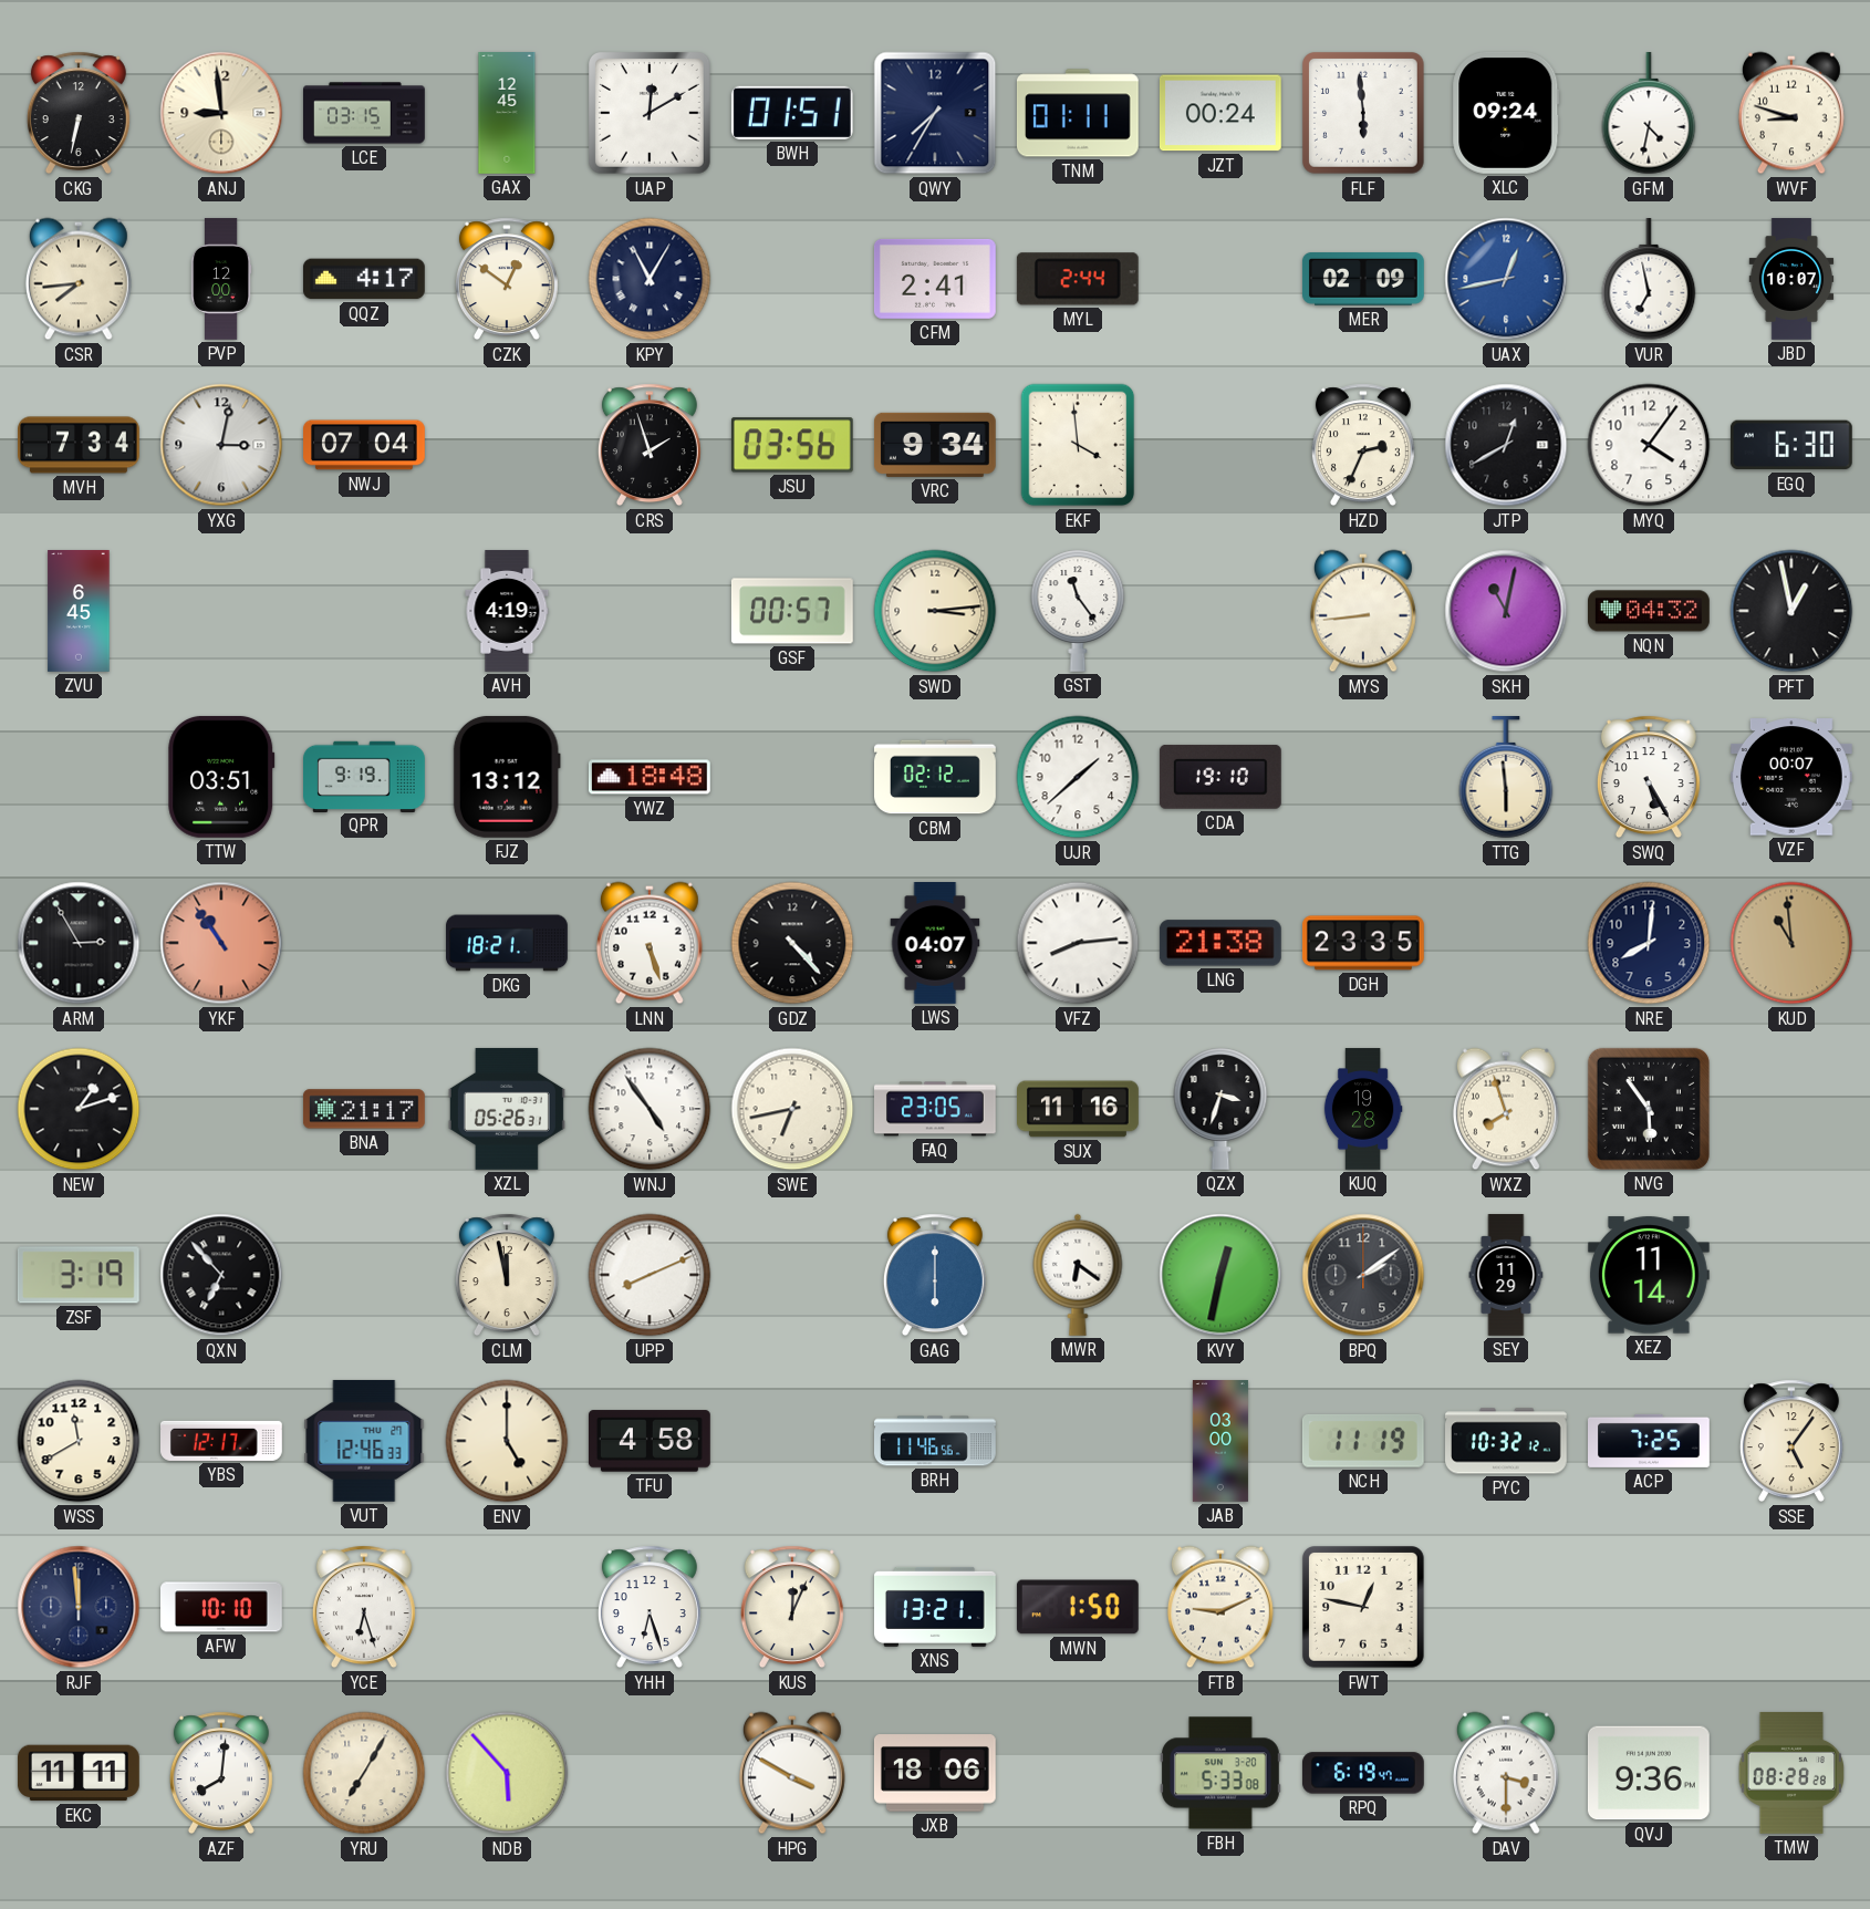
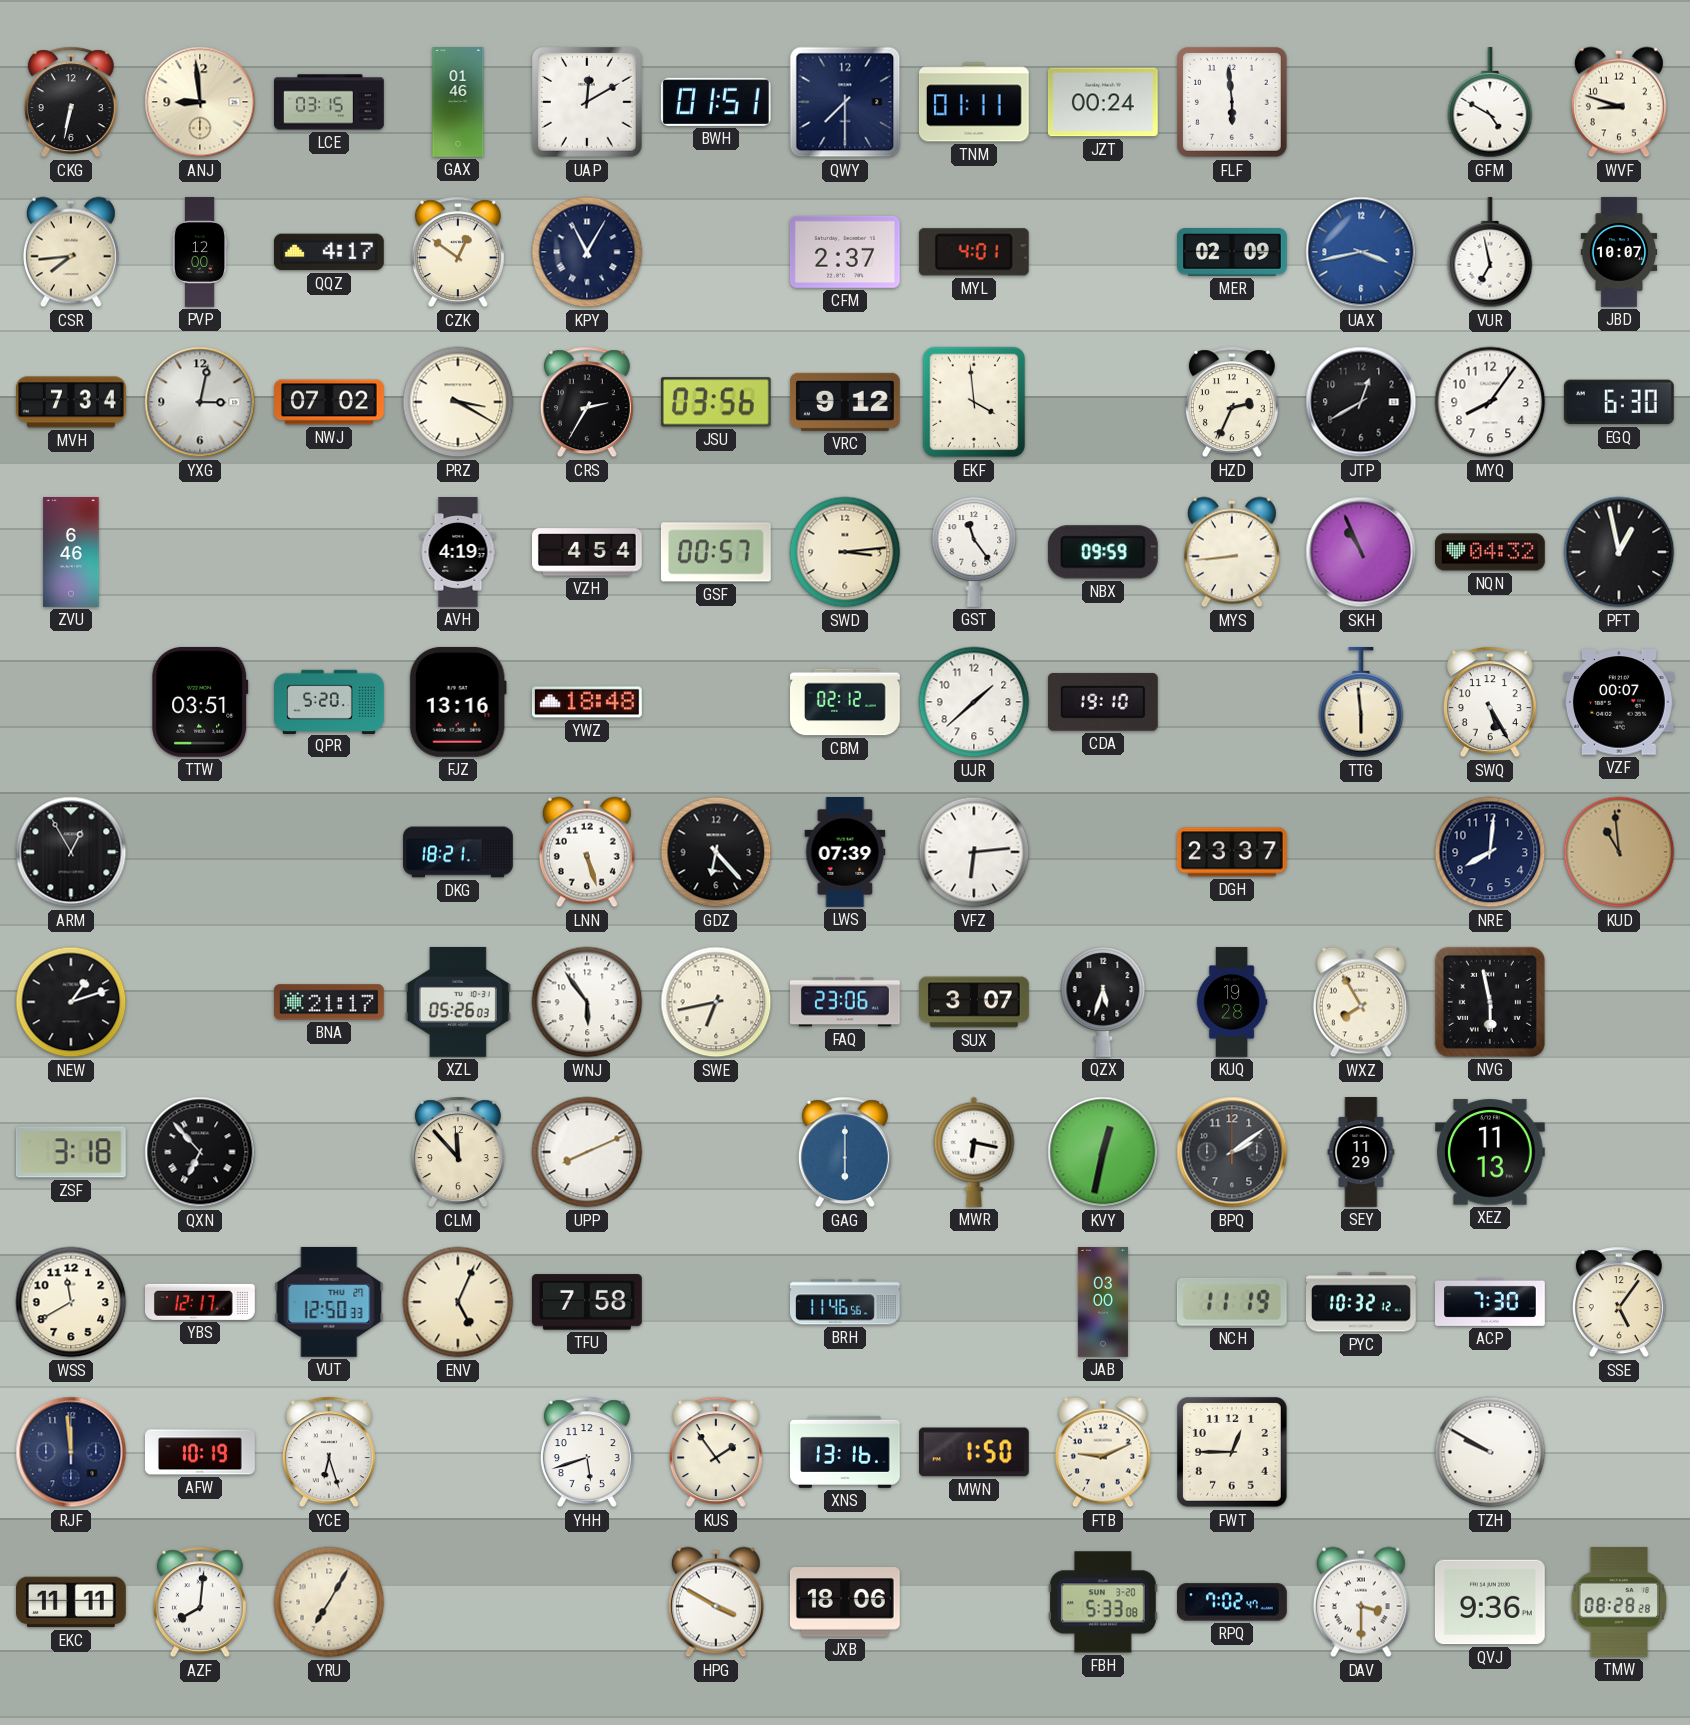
GAX: 12:45 -> 01:46
QWY: 7:35 -> 7:30
XLC: 09:24 -> none
GFM: 4:32 -> 4:50
CFM: 2:41 -> 2:37
MYL: 2:44 -> 4:01
UAX: 12:43 -> 3:43
NWJ: 07:04 -> 07:02
PRZ: none -> 3:20
CRS: 1:57 -> 2:35
VRC: 9:34 -> 9:12
MYQ: 4:06 -> 8:06
ZVU: 6:45 -> 6:46
VZH: none -> 4:54
NBX: none -> 09:59
SKH: 11:02 -> 10:56
QPR: 9:19 -> 5:20
FJZ: 13:12 -> 13:16
ARM: 2:55 -> 12:55
YKF: 10:54 -> none
GDZ: 4:23 -> 6:23
LWS: 04:07 -> 07:39
VFZ: 8:14 -> 6:14
LNG: 21:38 -> none
DGH: 23:35 -> 23:37
XZL: 05:26:31 -> 05:26:03
WNJ: 4:54 -> 5:54
FAQ: 23:05 -> 23:06
SUX: 11:16 -> 3:07
QZX: 3:33 -> 5:33
WXZ: 7:57 -> 7:55
NVG: 5:54 -> 5:58
ZSF: 3:19 -> 3:18
CLM: 11:58 -> 11:53
MWR: 6:21 -> 6:17
XEZ: 11:14 -> 11:13
VUT: 12:46 -> 12:50
ENV: 5:00 -> 5:04
TFU: 4:58 -> 7:58
ACP: 7:25 -> 7:30
AFW: 10:10 -> 10:19
YHH: 6:27 -> 5:42
KUS: 12:04 -> 1:54
XNS: 13:21 -> 13:16
FWT: 12:47 -> 12:45
TZH: none -> 9:50
NDB: 5:53 -> none
RPQ: 6:19 -> 7:02
